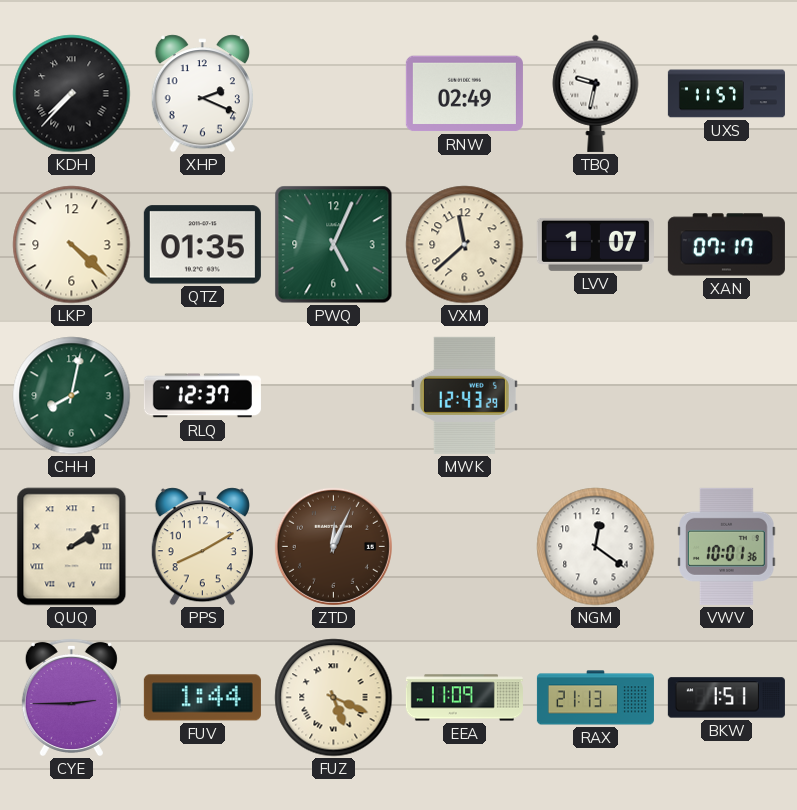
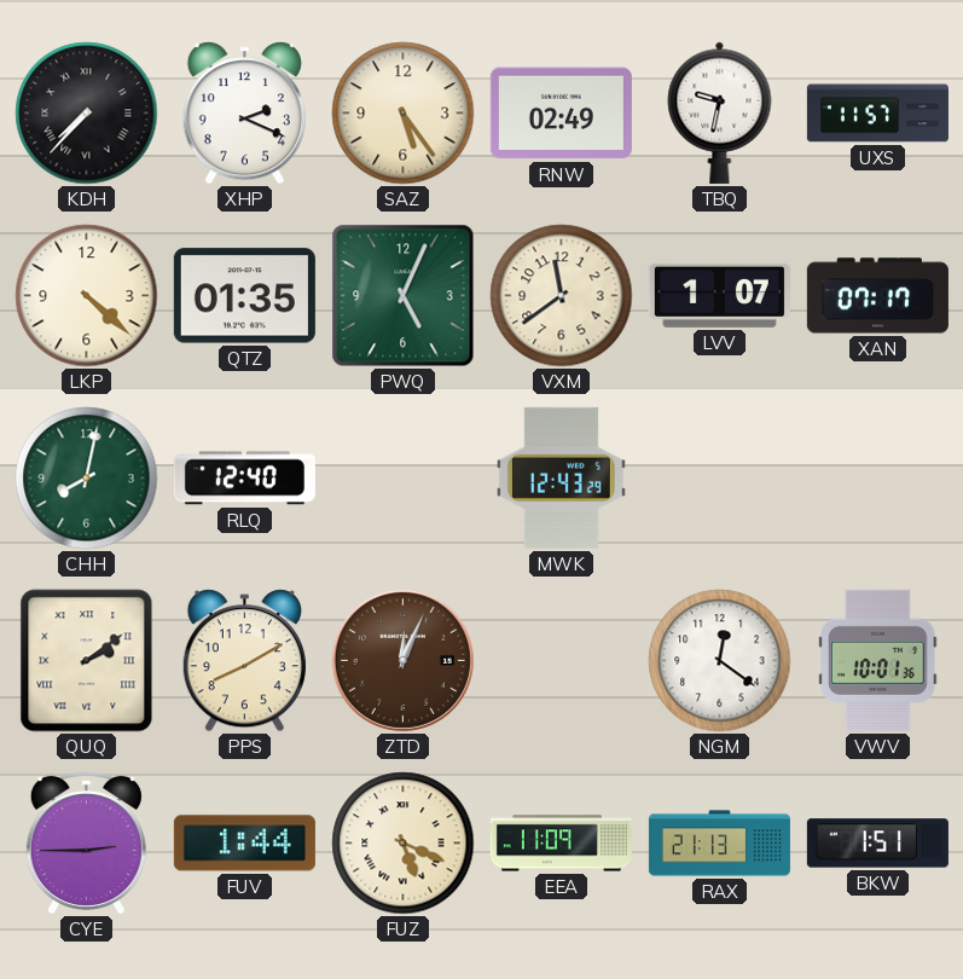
SAZ: none -> 5:24
VXM: 11:38 -> 11:39
RLQ: 12:37 -> 12:40
